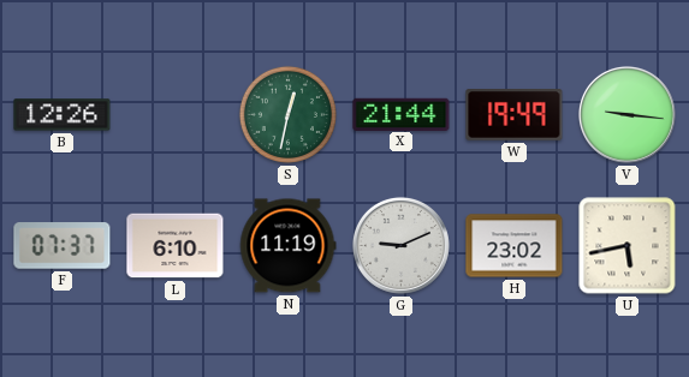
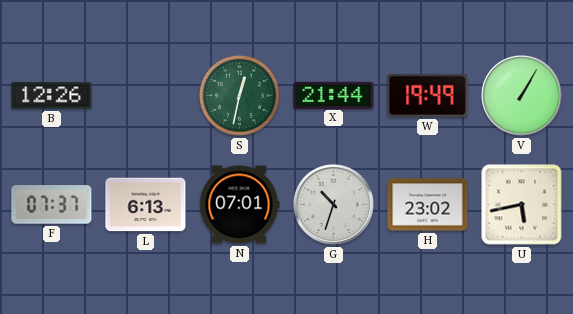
V: 9:16 -> 1:05
L: 6:10 -> 6:13
N: 11:19 -> 07:01
G: 9:11 -> 10:33
